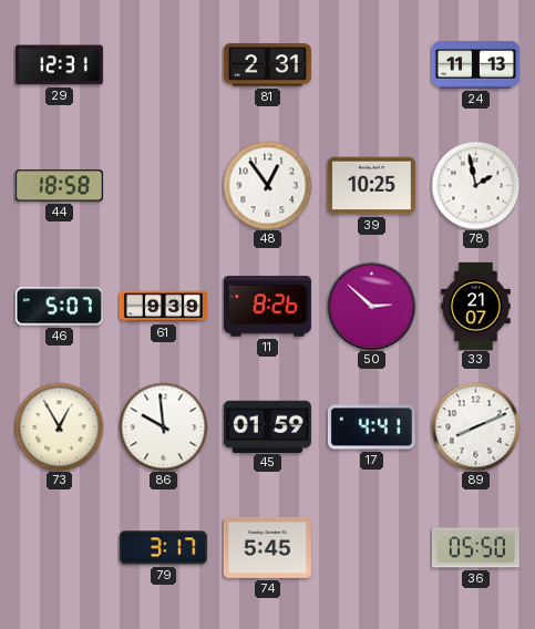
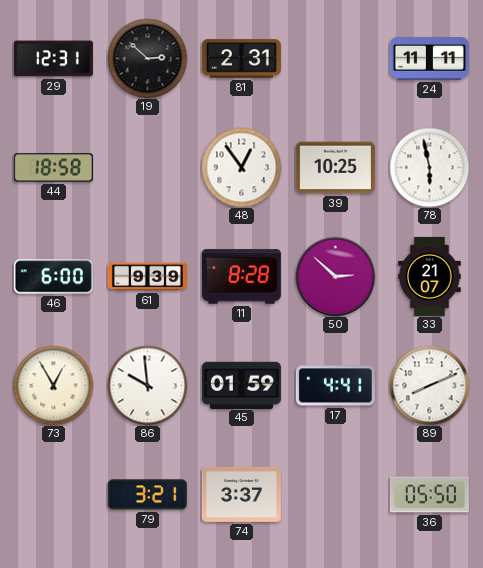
19: none -> 2:52
24: 11:13 -> 11:11
78: 1:58 -> 5:58
46: 5:07 -> 6:00
11: 8:26 -> 8:28
79: 3:17 -> 3:21
74: 5:45 -> 3:37
